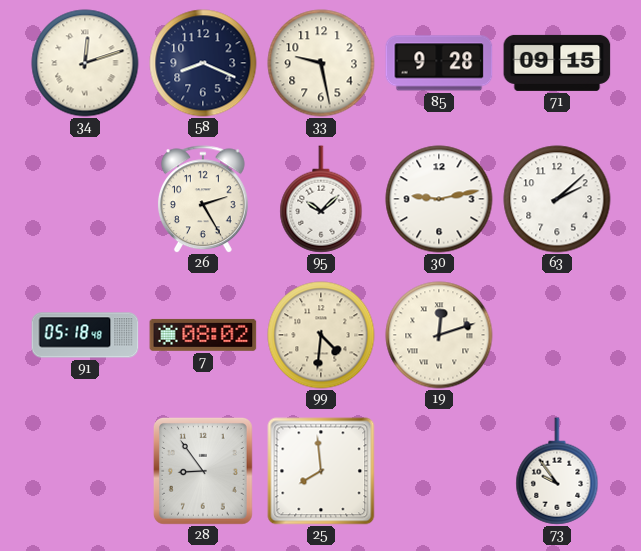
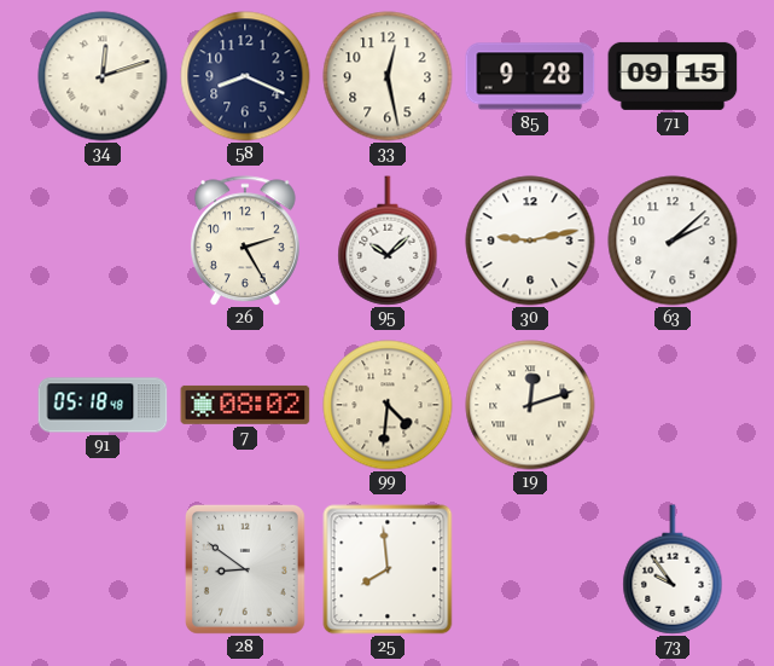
33: 9:28 -> 12:28
28: 8:54 -> 8:51
